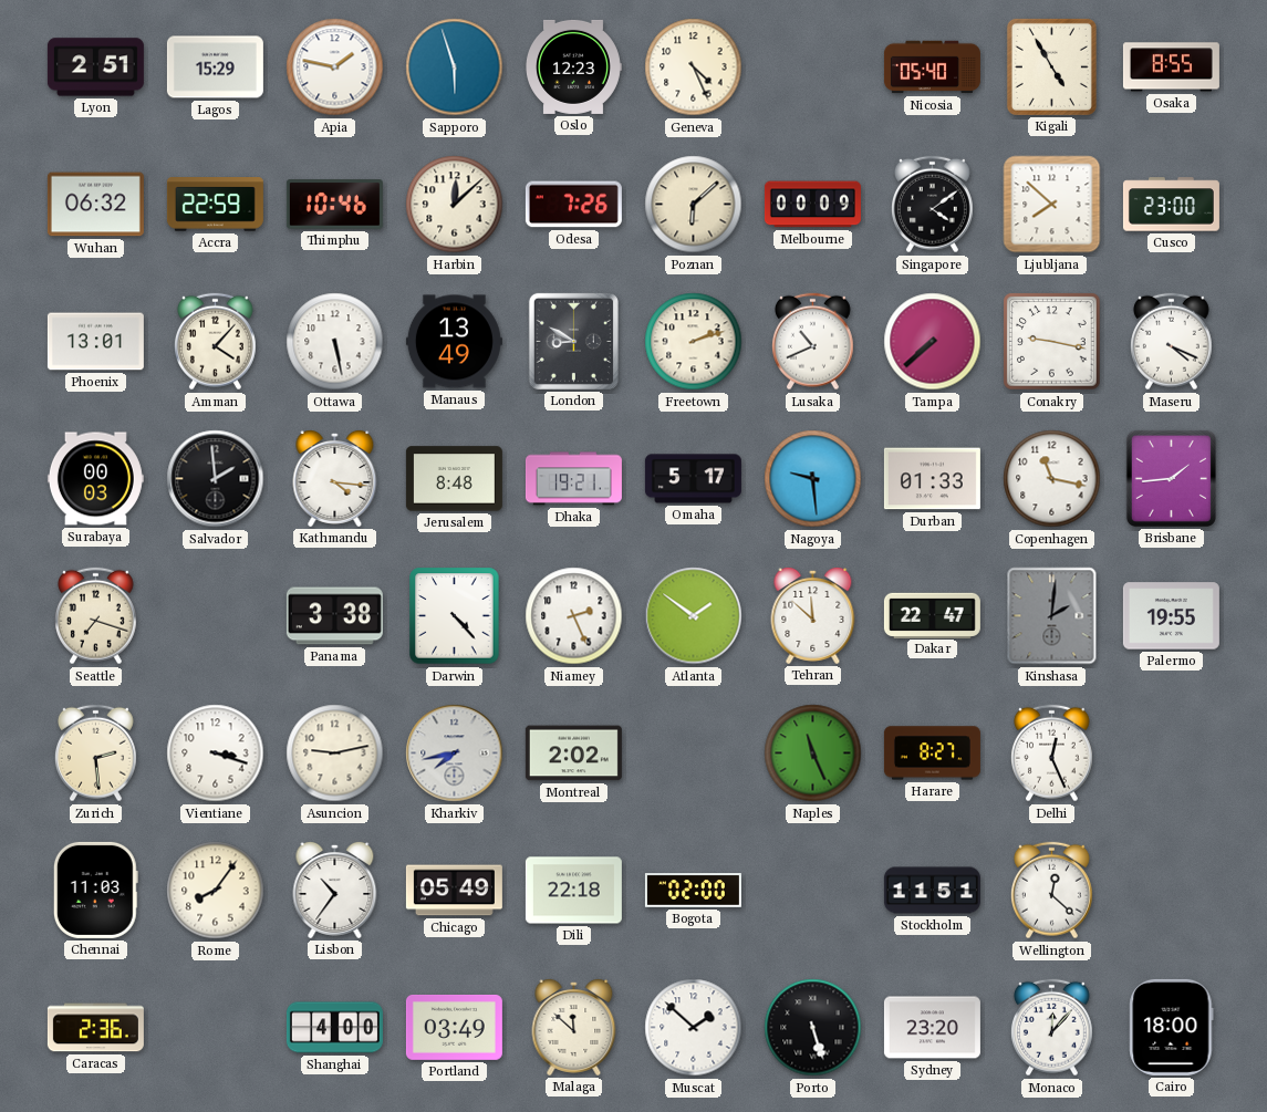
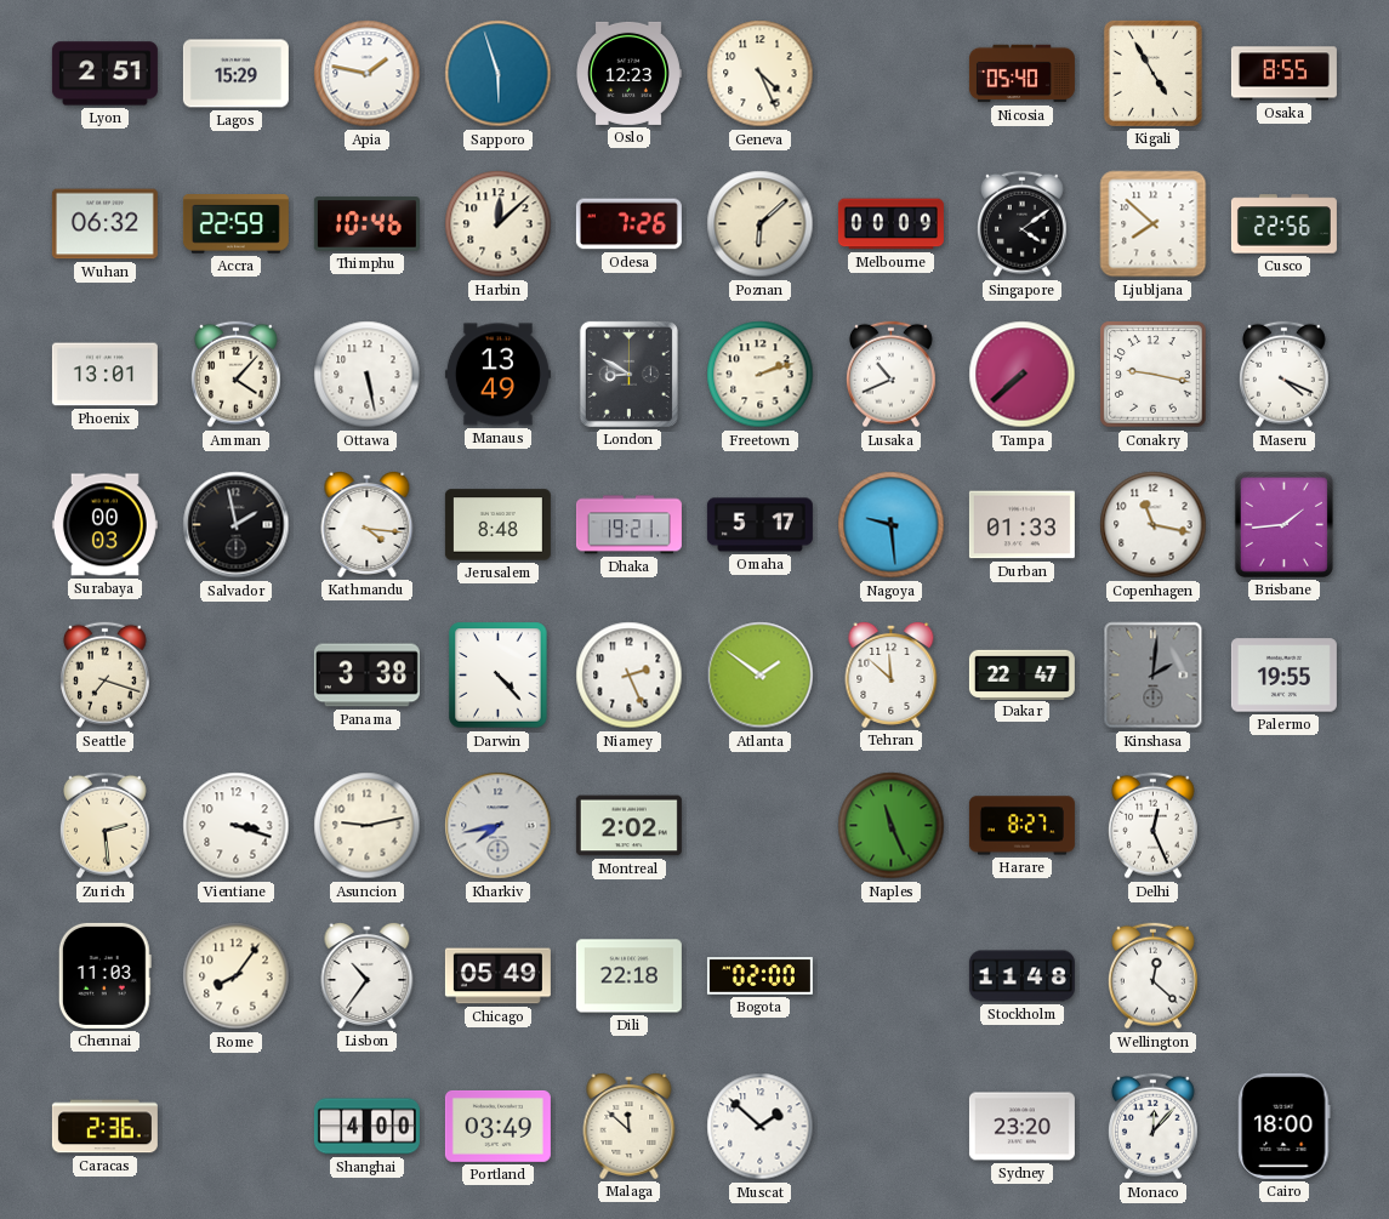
Cusco: 23:00 -> 22:56
Salvador: 1:59 -> 1:58
Stockholm: 11:51 -> 11:48
Porto: 5:27 -> none
